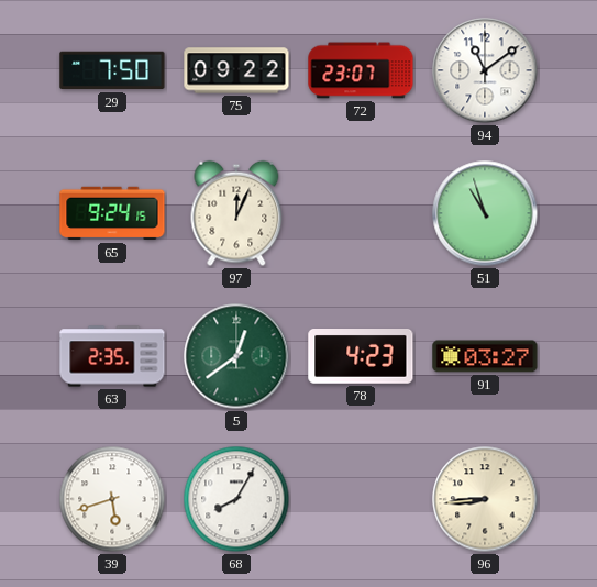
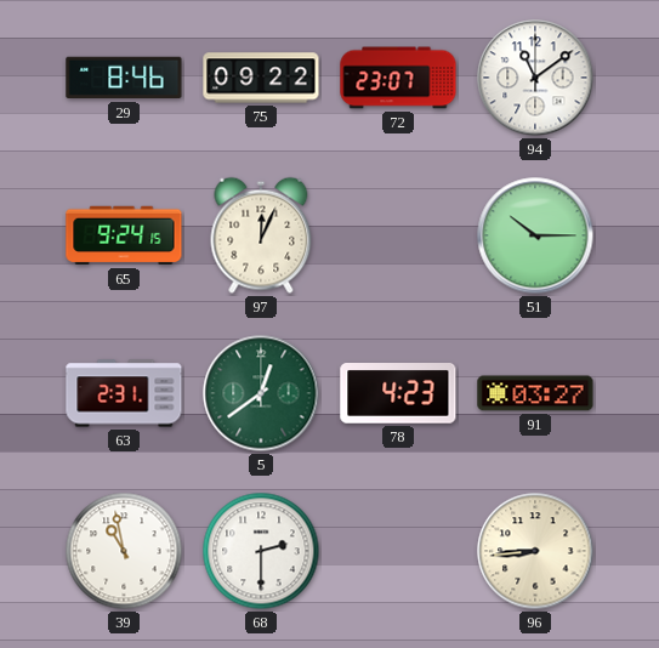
29: 7:50 -> 8:46
51: 10:57 -> 10:15
63: 2:35 -> 2:31
39: 5:42 -> 10:58
68: 8:05 -> 2:30
